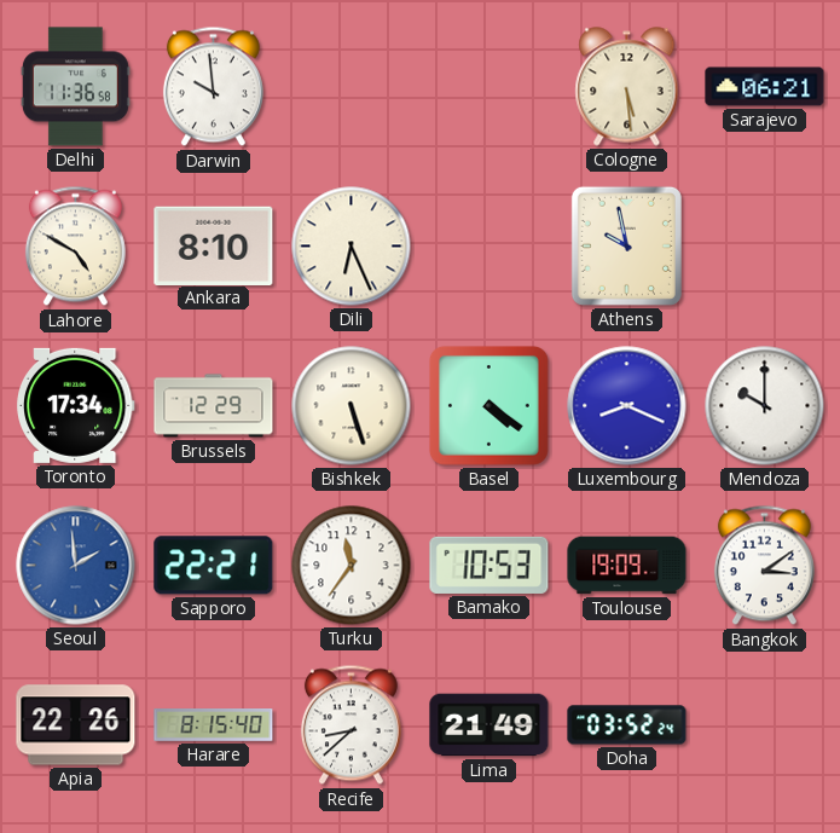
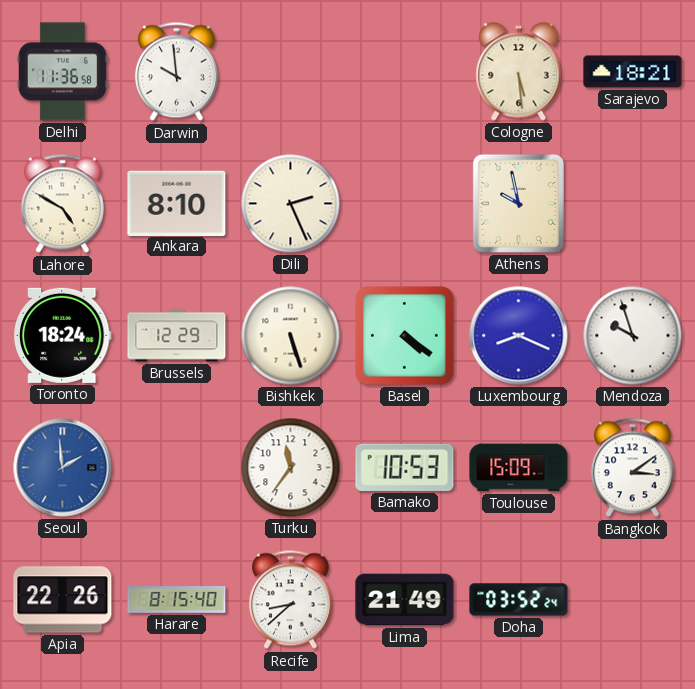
Sarajevo: 06:21 -> 18:21
Dili: 6:26 -> 2:26
Toronto: 17:34 -> 18:24
Mendoza: 10:00 -> 9:57
Sapporo: 22:21 -> none
Toulouse: 19:09 -> 15:09
